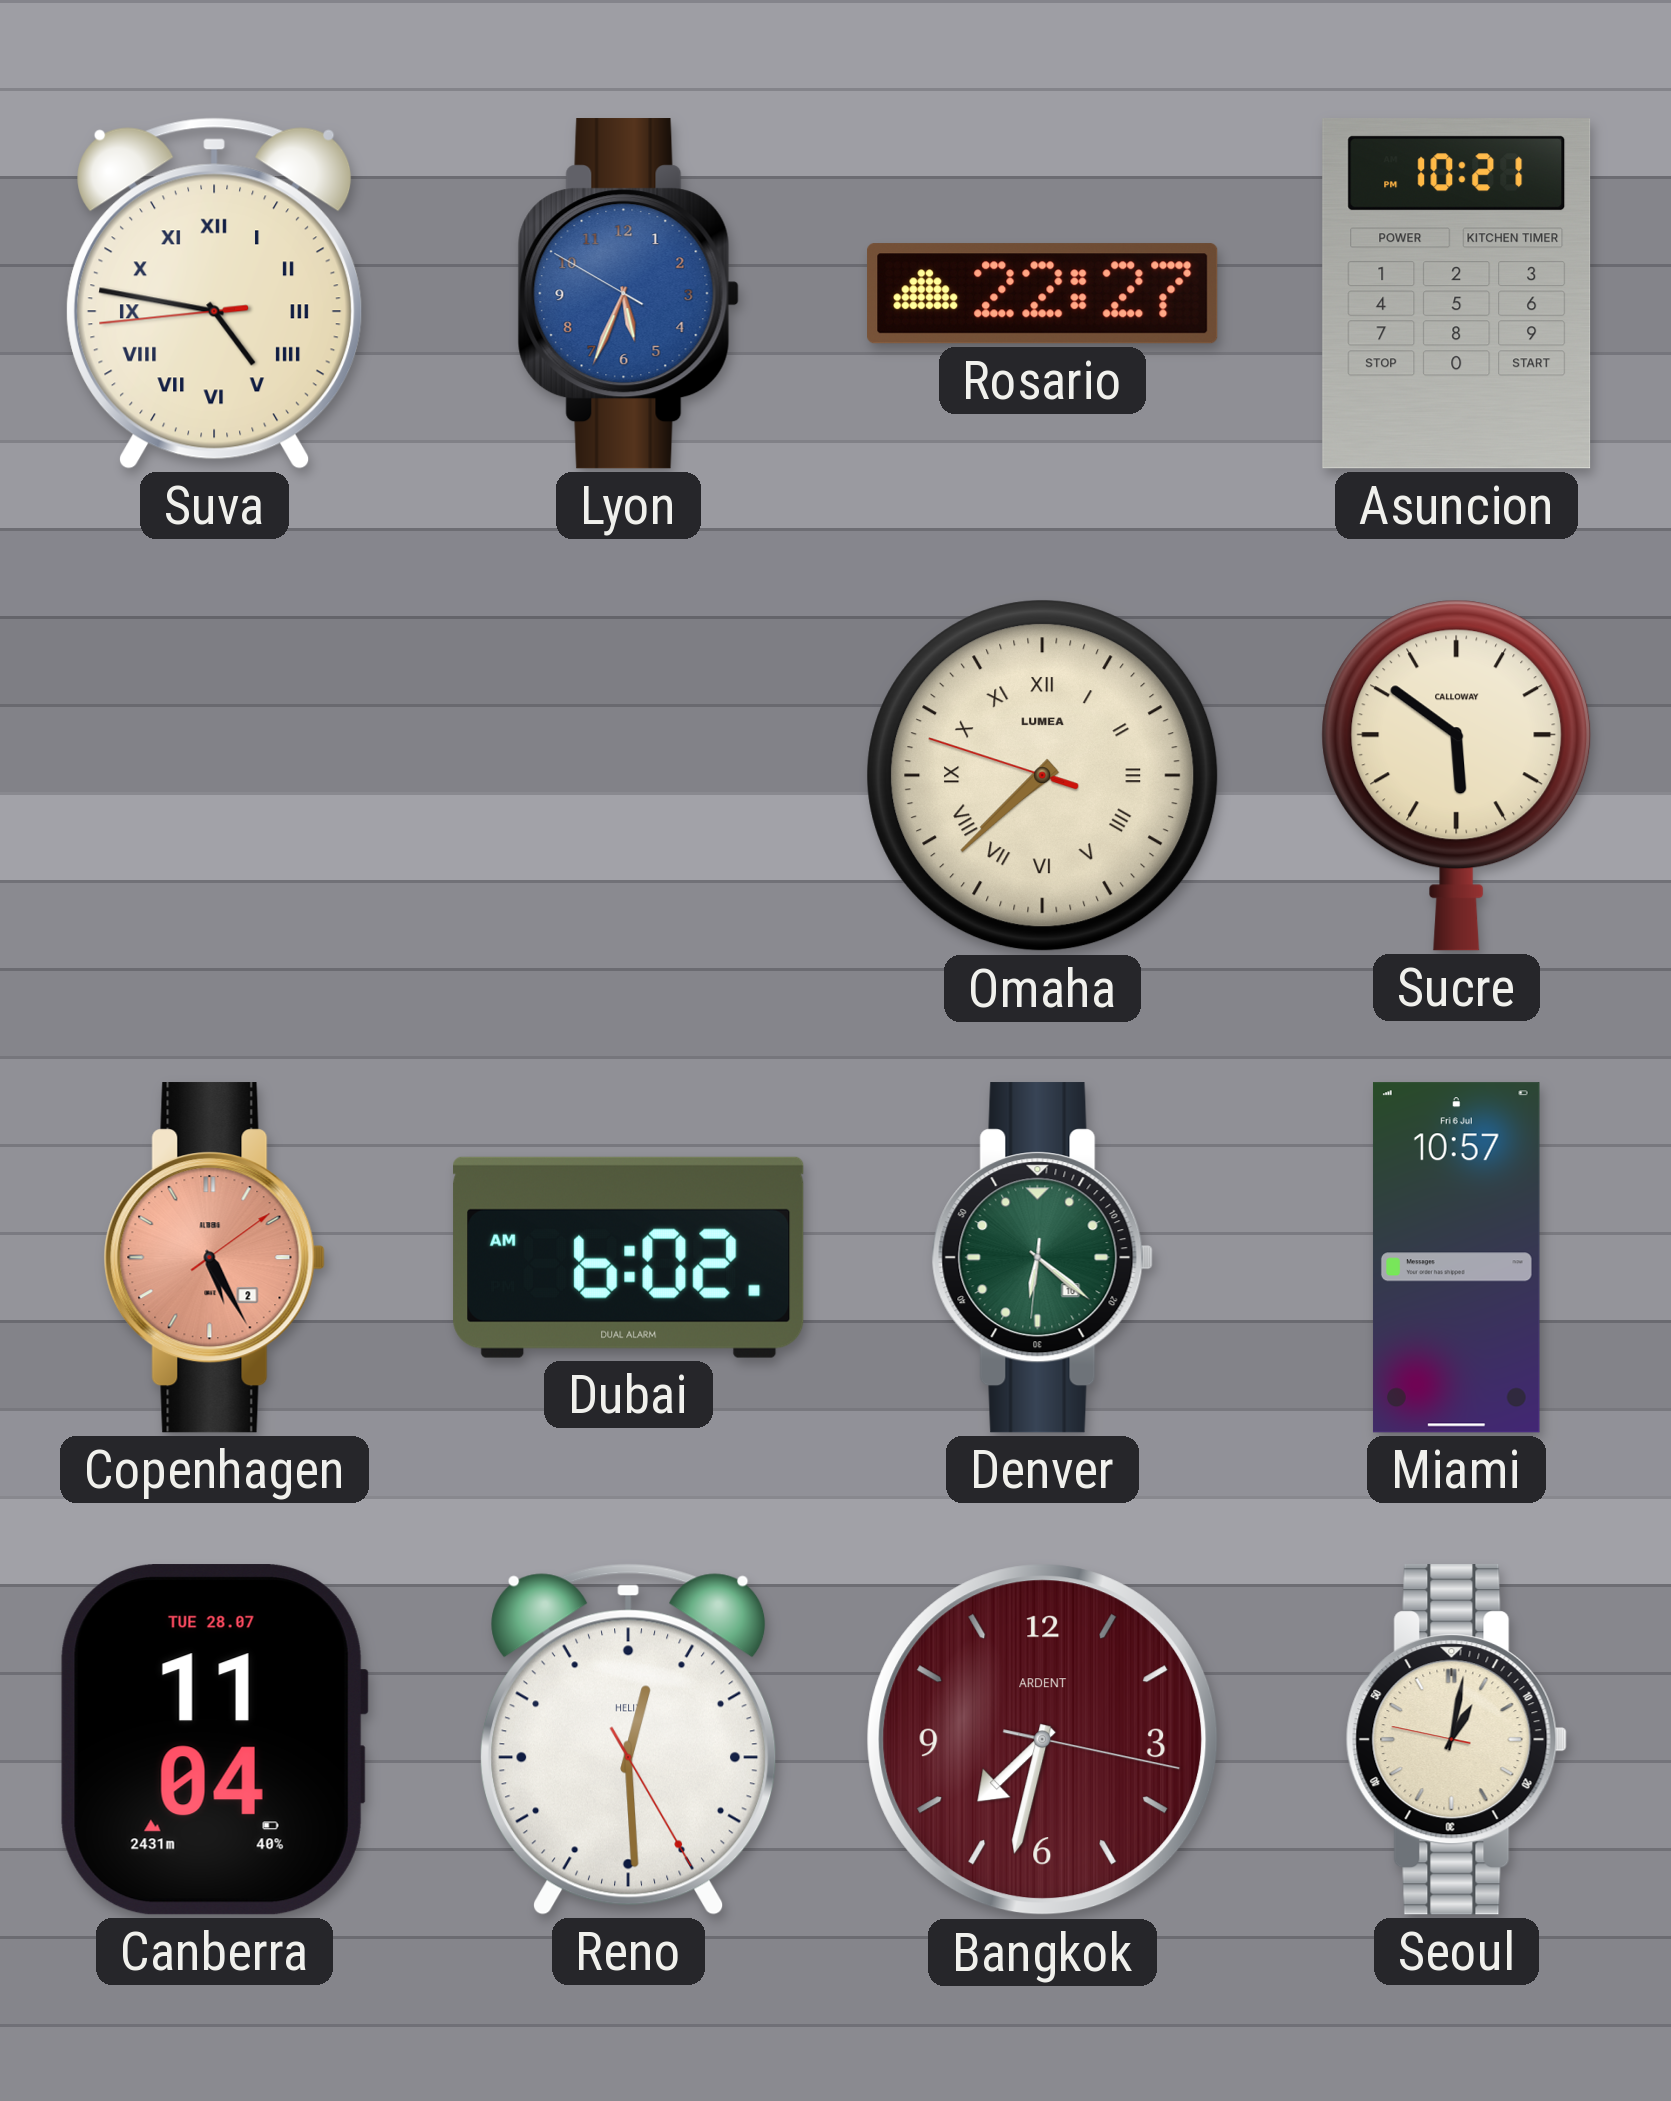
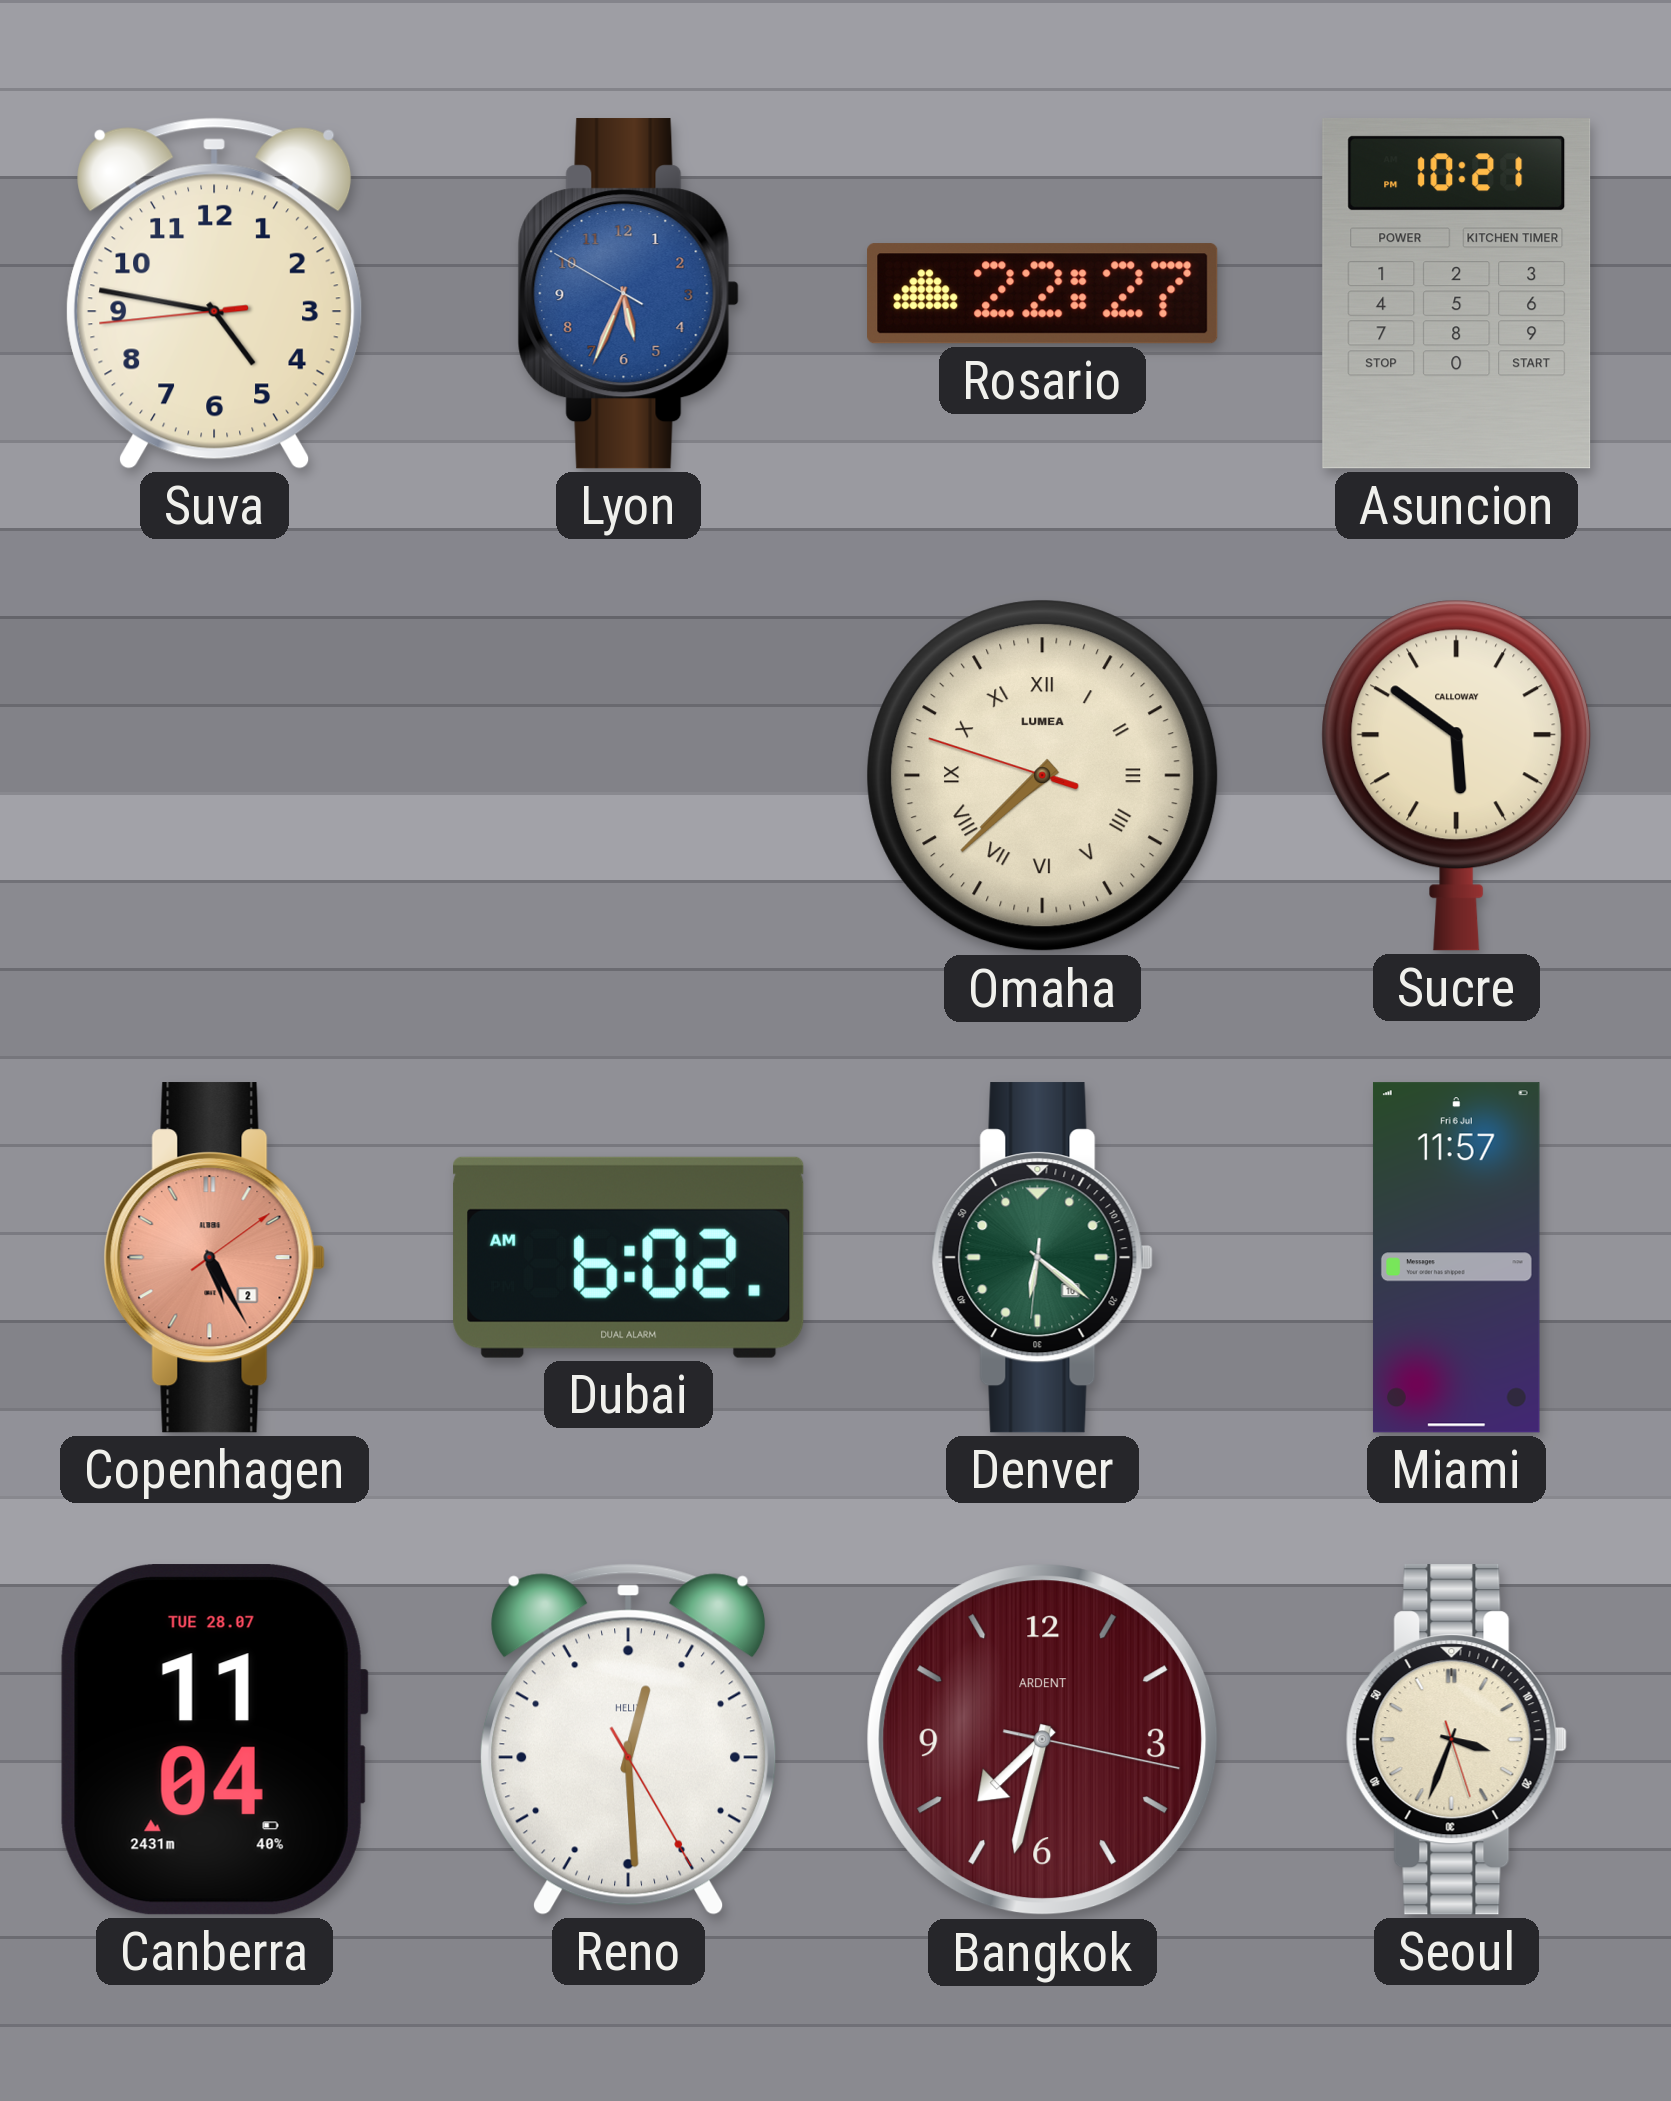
Suva numerals: Roman -> Arabic
Miami: 10:57 -> 11:57
Seoul: 1:01 -> 3:33
